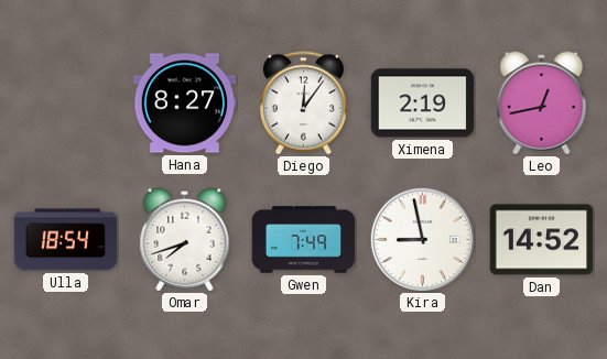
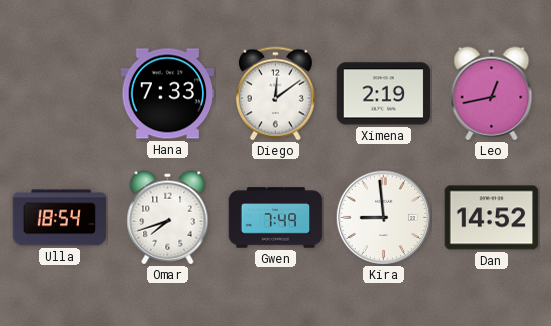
Hana: 8:27 -> 7:33
Diego: 12:06 -> 12:09
Kira: 8:58 -> 8:59
